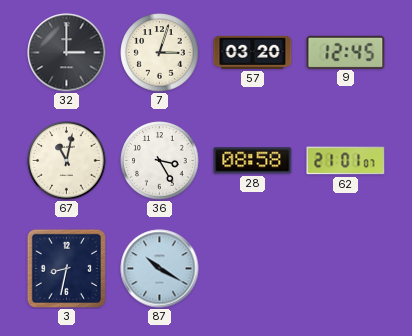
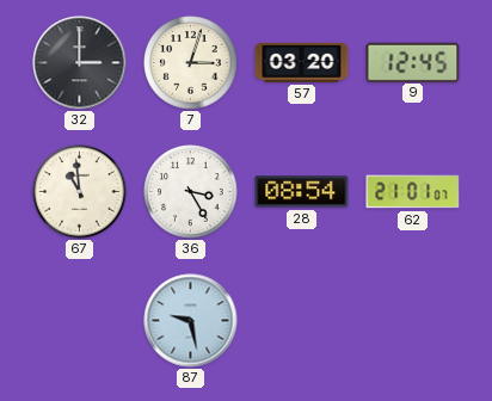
67: 11:02 -> 10:59
28: 08:58 -> 08:54
3: 8:32 -> none
87: 10:20 -> 9:28
